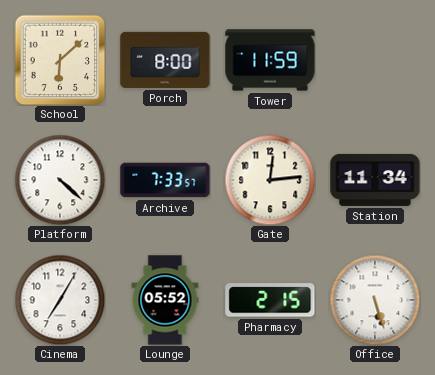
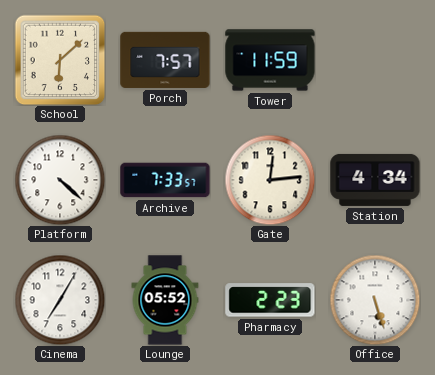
Porch: 8:00 -> 7:57
Station: 11:34 -> 4:34
Pharmacy: 2:15 -> 2:23
